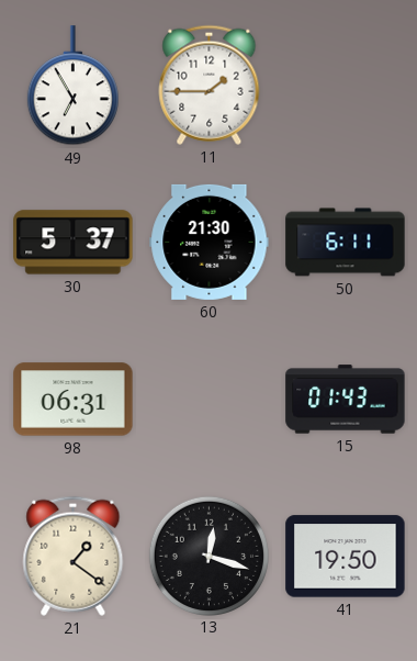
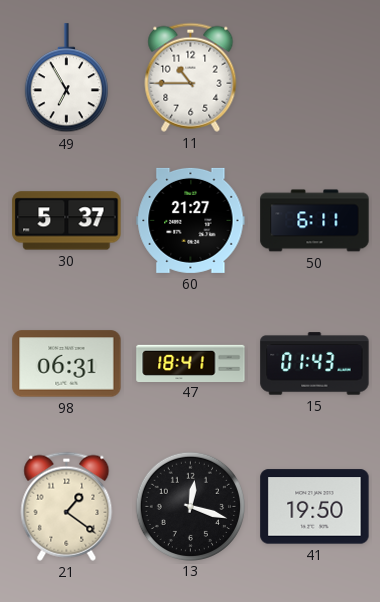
11: 1:45 -> 10:45
60: 21:30 -> 21:27
47: none -> 18:41
